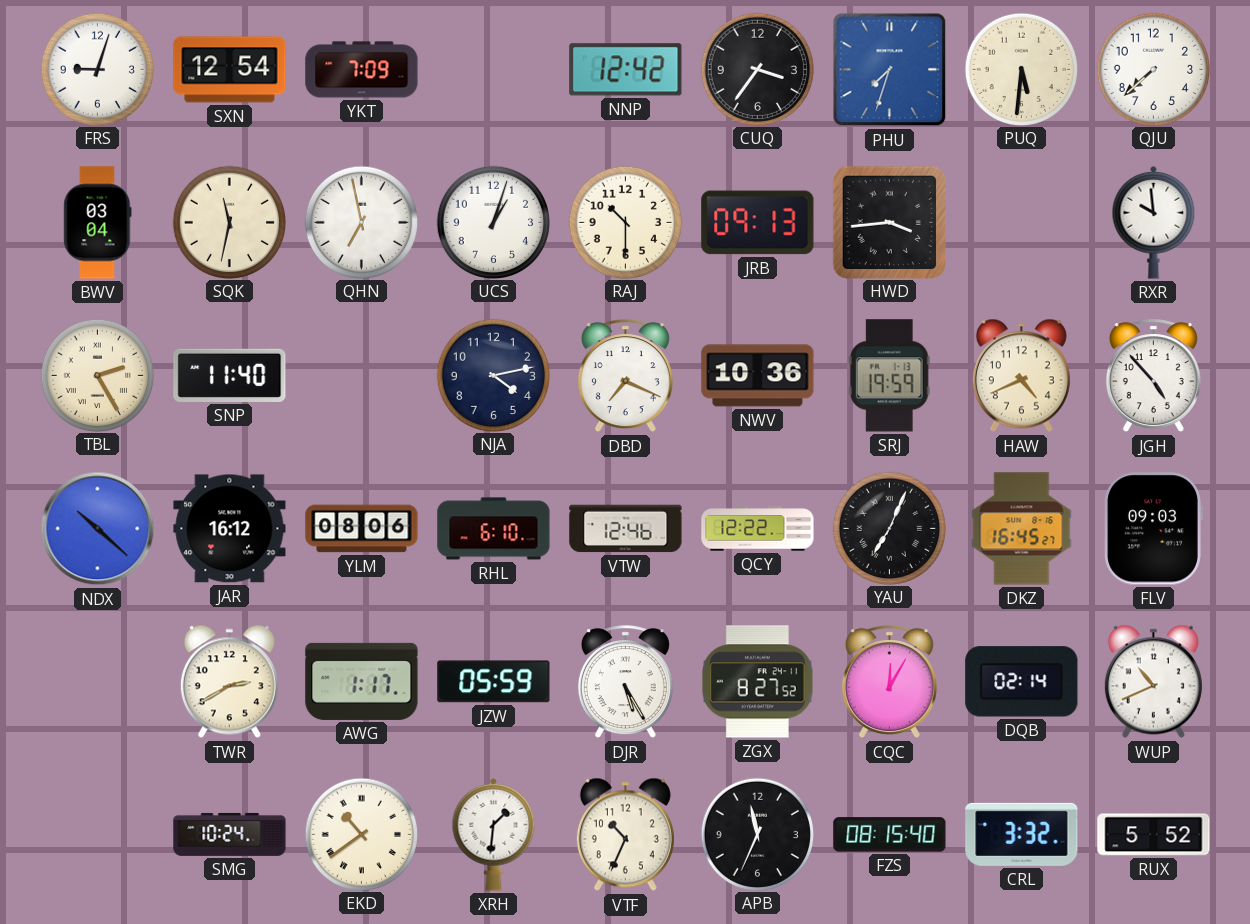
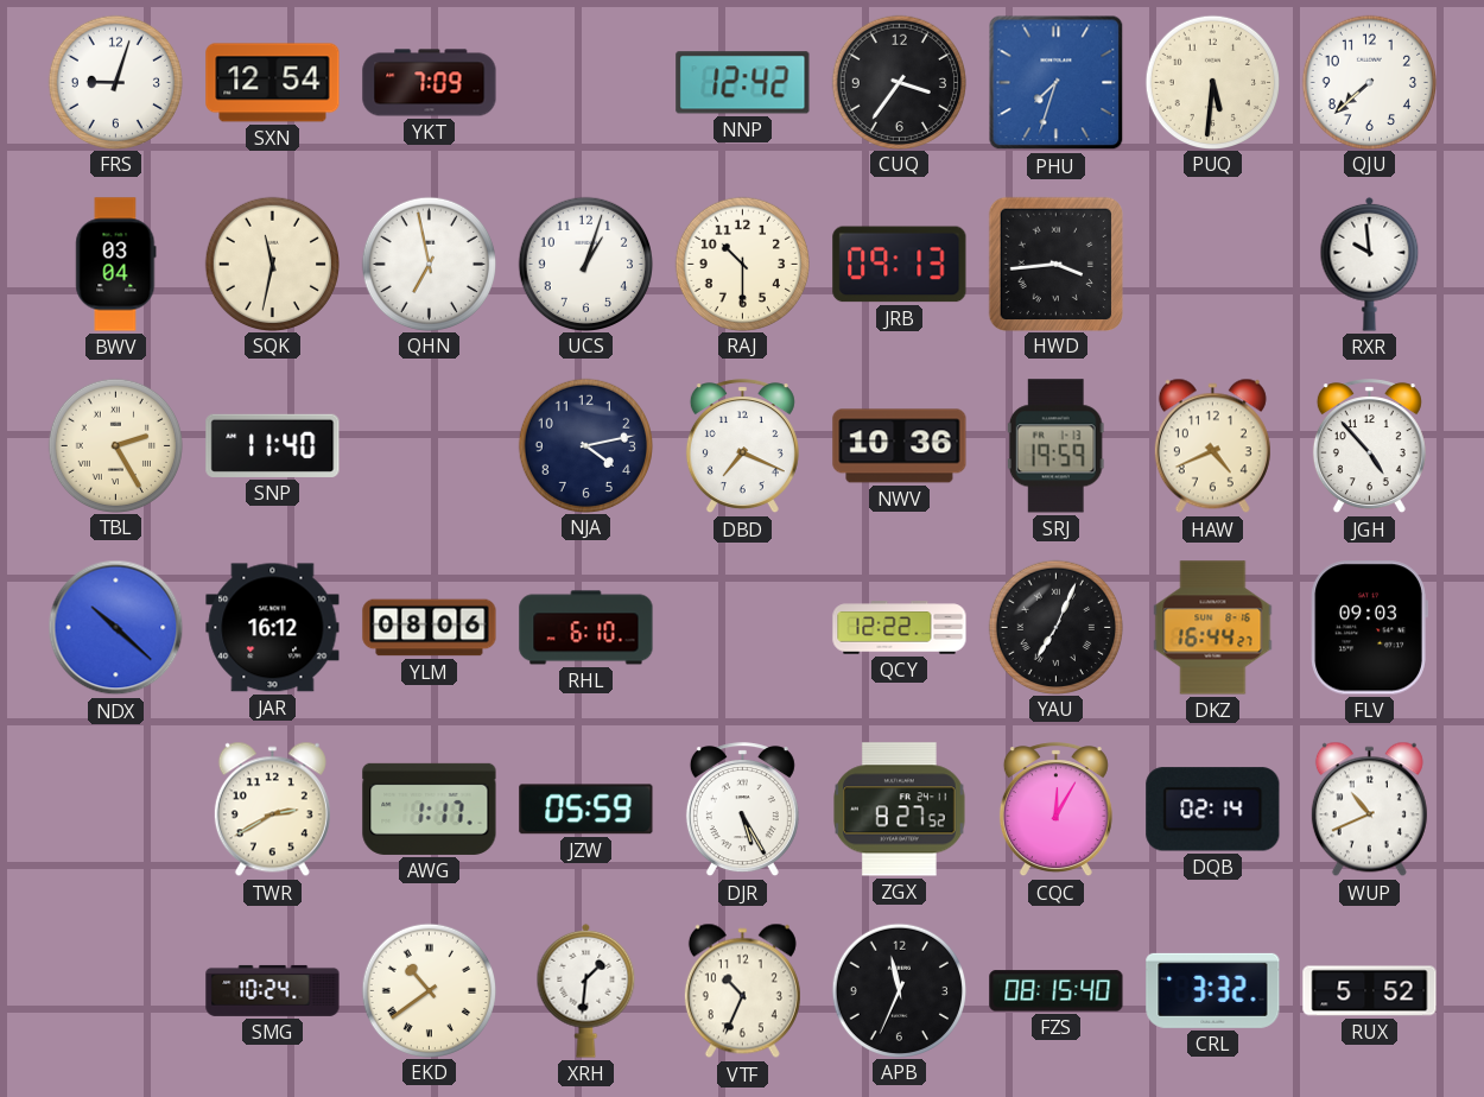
VTW: 12:46 -> none
DKZ: 16:45 -> 16:44
